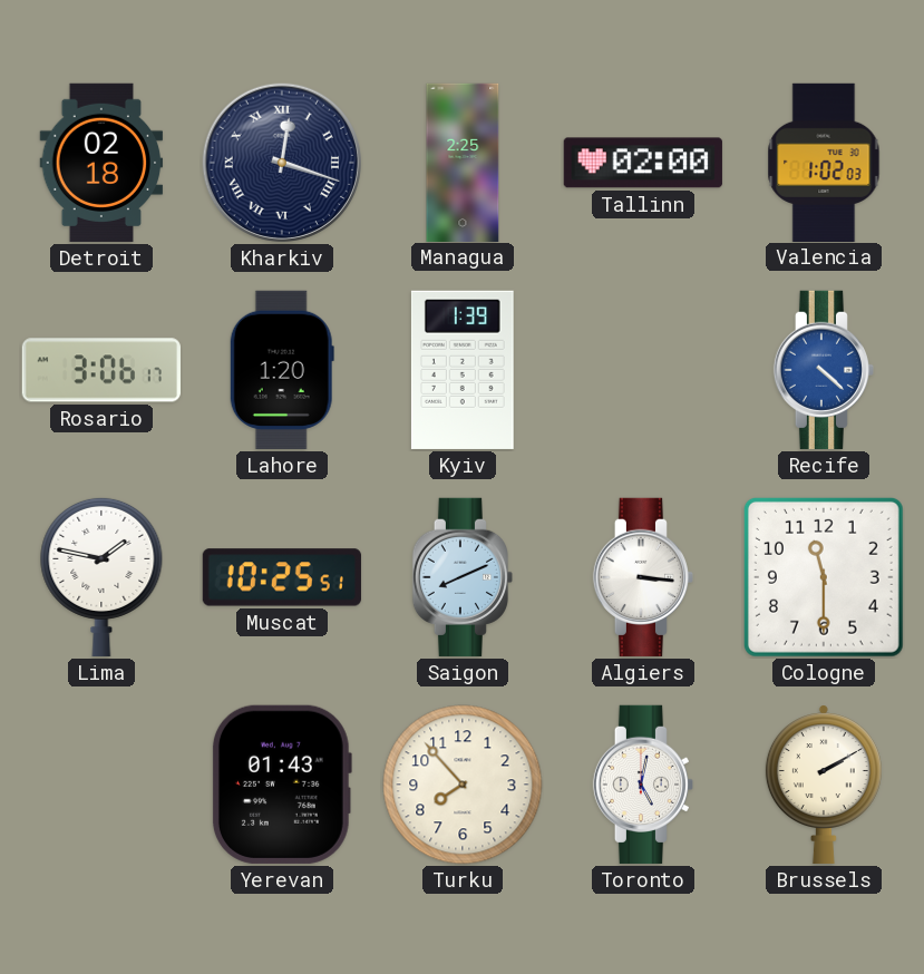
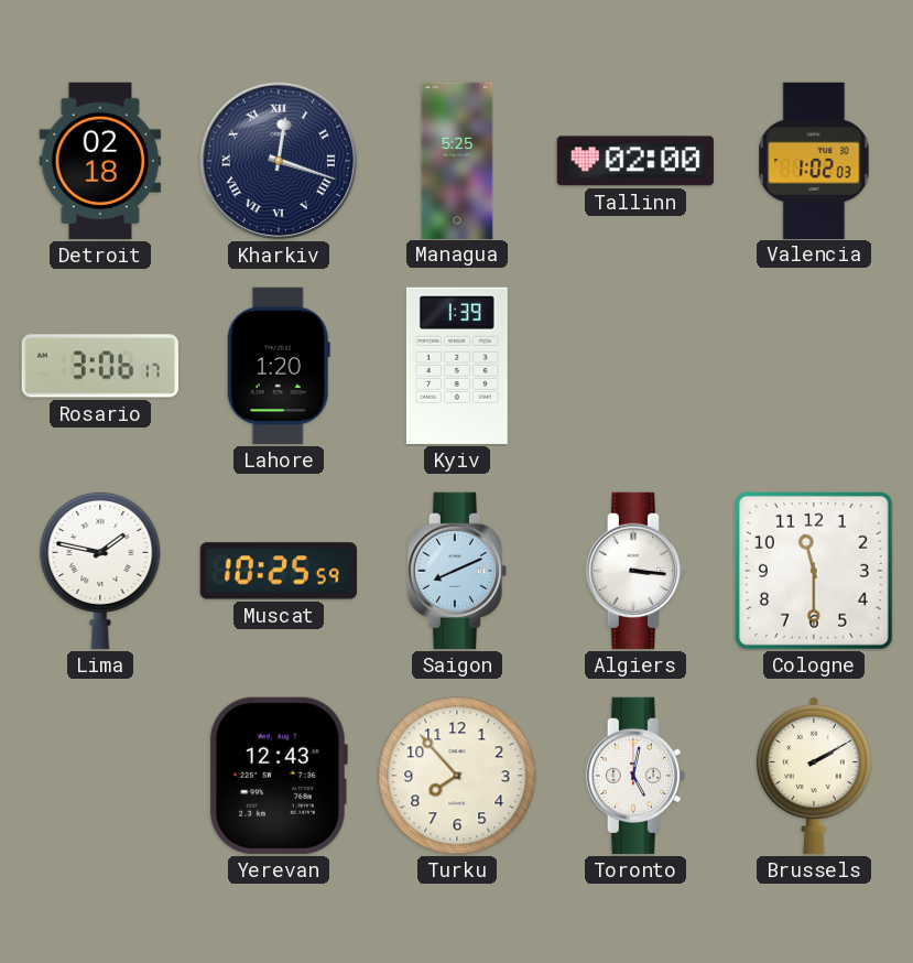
Managua: 2:25 -> 5:25
Recife: 4:22 -> none
Muscat: 10:25:51 -> 10:25:59
Yerevan: 01:43 -> 12:43
